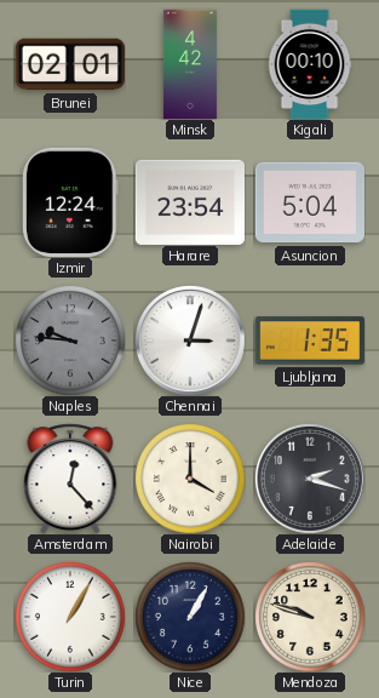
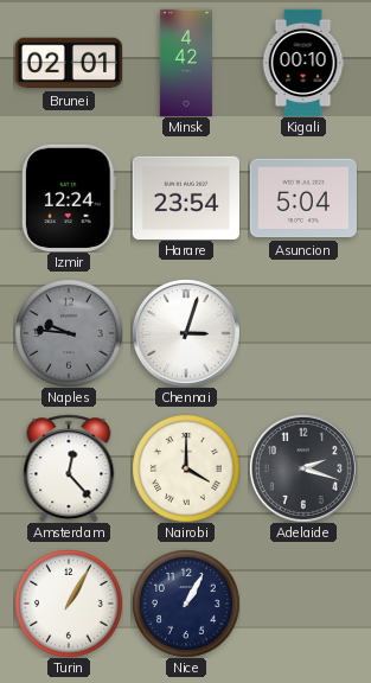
Ljubljana: 1:35 -> none
Mendoza: 9:48 -> none
